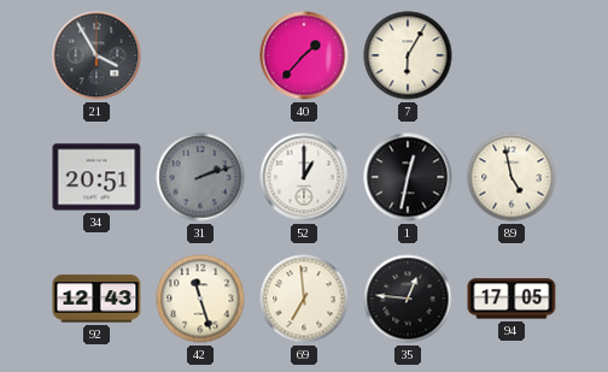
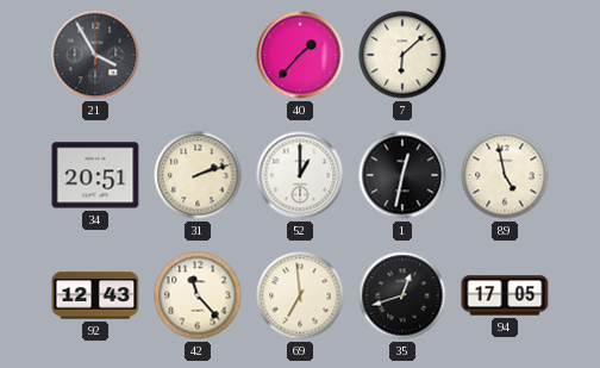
7: 6:05 -> 6:08
31 dial: grey -> cream
42: 11:27 -> 11:23
35: 12:46 -> 12:42
